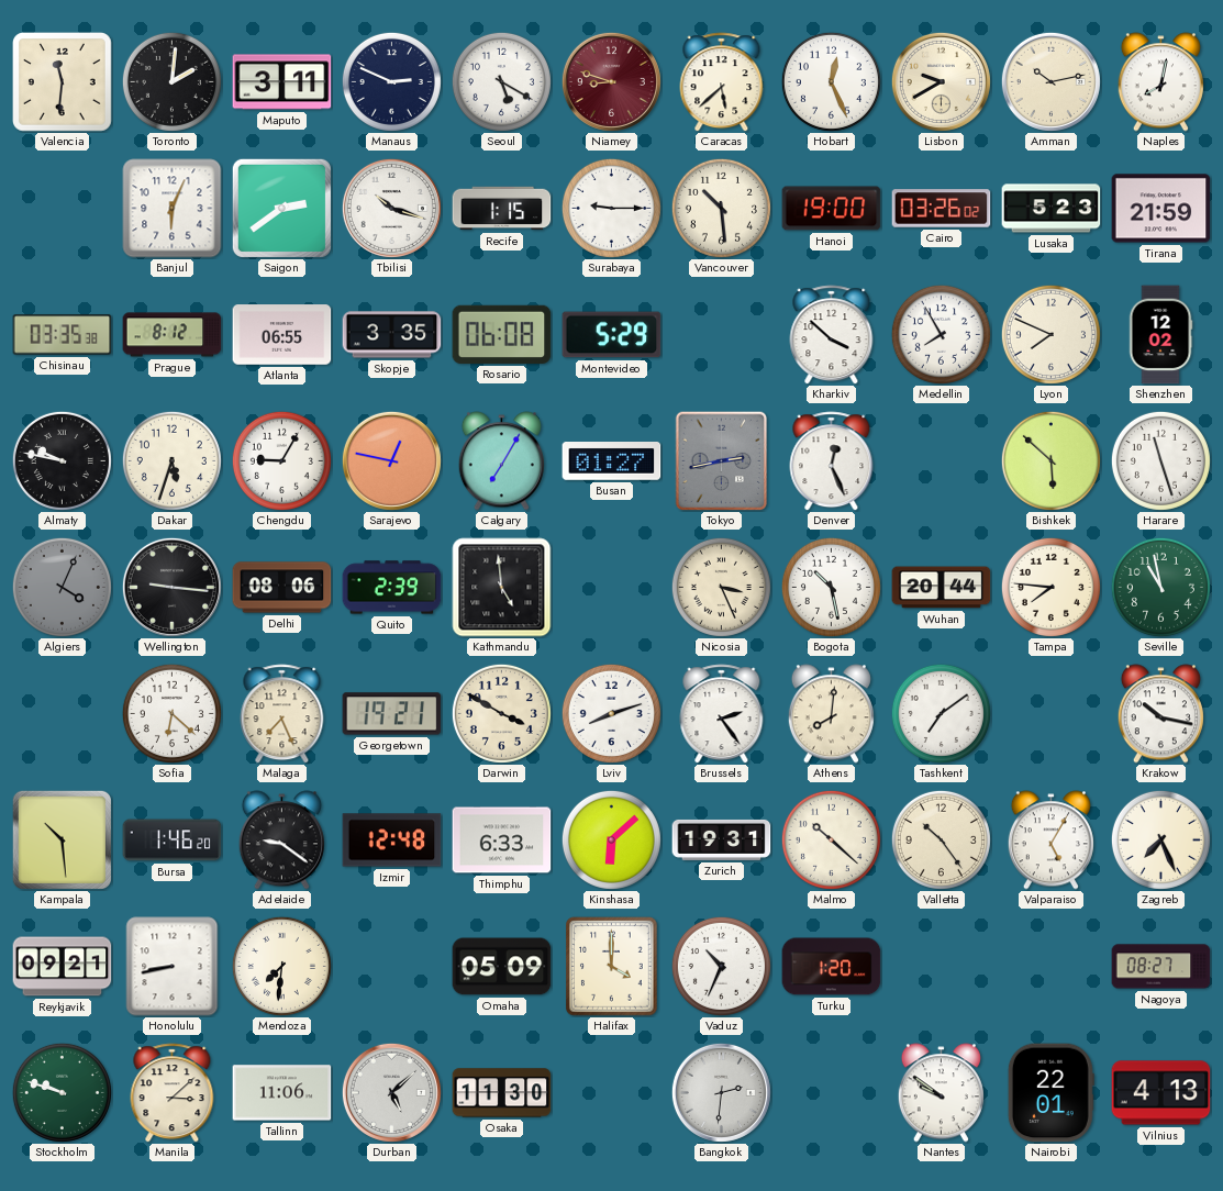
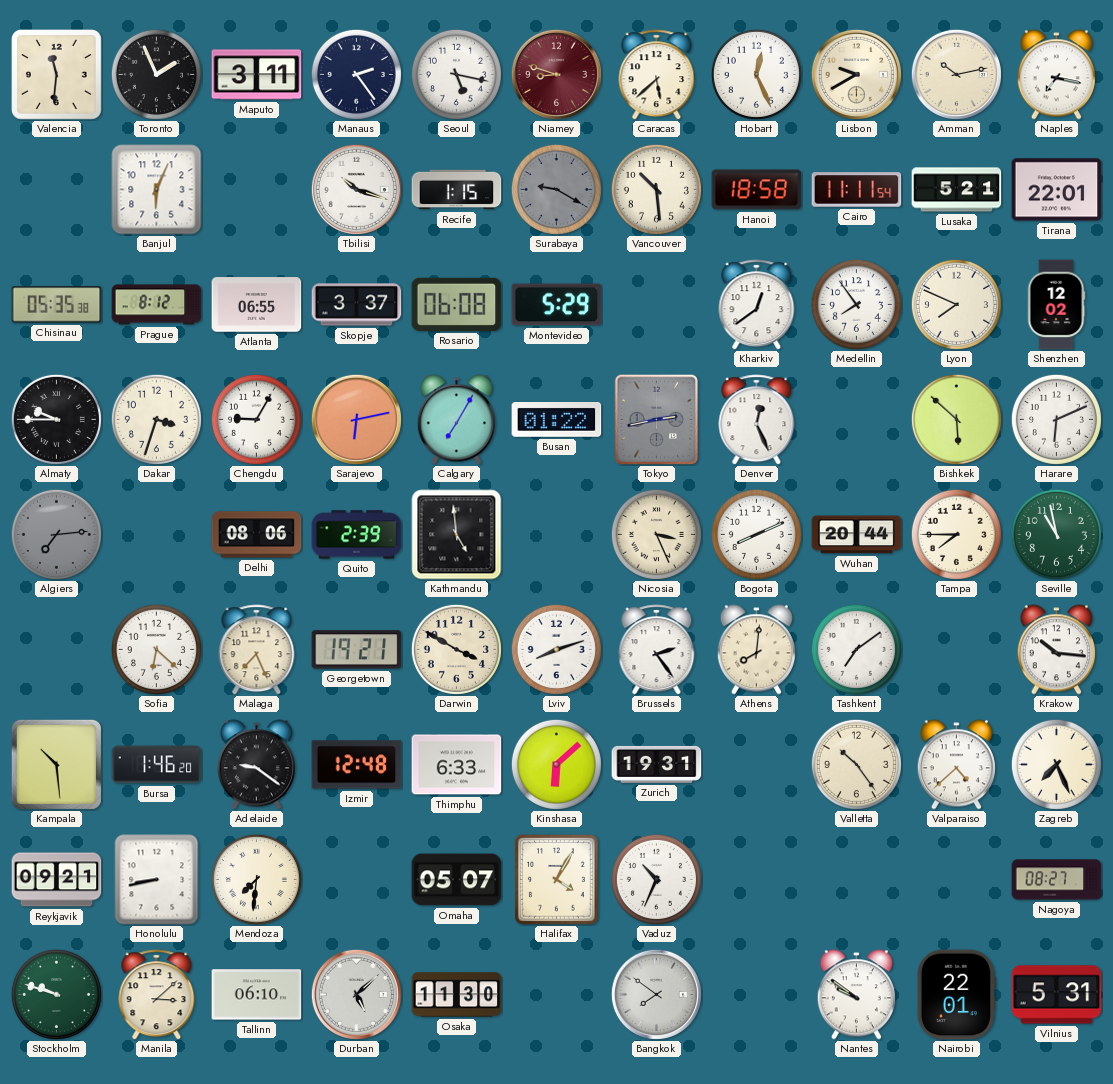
Toronto: 2:01 -> 1:56
Manaus: 2:49 -> 2:24
Seoul: 5:20 -> 5:17
Naples: 8:02 -> 7:17
Saigon: 2:39 -> none
Surabaya: 9:15 -> 9:20
Surabaya dial: white -> grey
Hanoi: 19:00 -> 18:58
Cairo: 03:26 -> 11:11
Lusaka: 5:23 -> 5:21
Tirana: 21:59 -> 22:01
Chisinau: 03:35 -> 05:35
Skopje: 3:35 -> 3:37
Kharkiv: 3:52 -> 12:39
Medellin: 7:55 -> 7:54
Almaty: 9:47 -> 9:45
Dakar: 5:33 -> 3:33
Sarajevo: 12:47 -> 6:13
Busan: 01:27 -> 01:22
Harare: 11:27 -> 6:11
Algiers: 4:04 -> 7:14
Wellington: 9:16 -> none
Bogota: 10:28 -> 8:11
Tampa: 7:46 -> 7:45
Krakow: 10:17 -> 10:16
Malmo: 10:22 -> none
Valparaiso: 5:05 -> 4:38
Omaha: 05:09 -> 05:07
Halifax: 4:00 -> 4:05
Turku: 1:20 -> none
Tallinn: 11:06 -> 06:10
Bangkok: 2:31 -> 7:51
Vilnius: 4:13 -> 5:31
